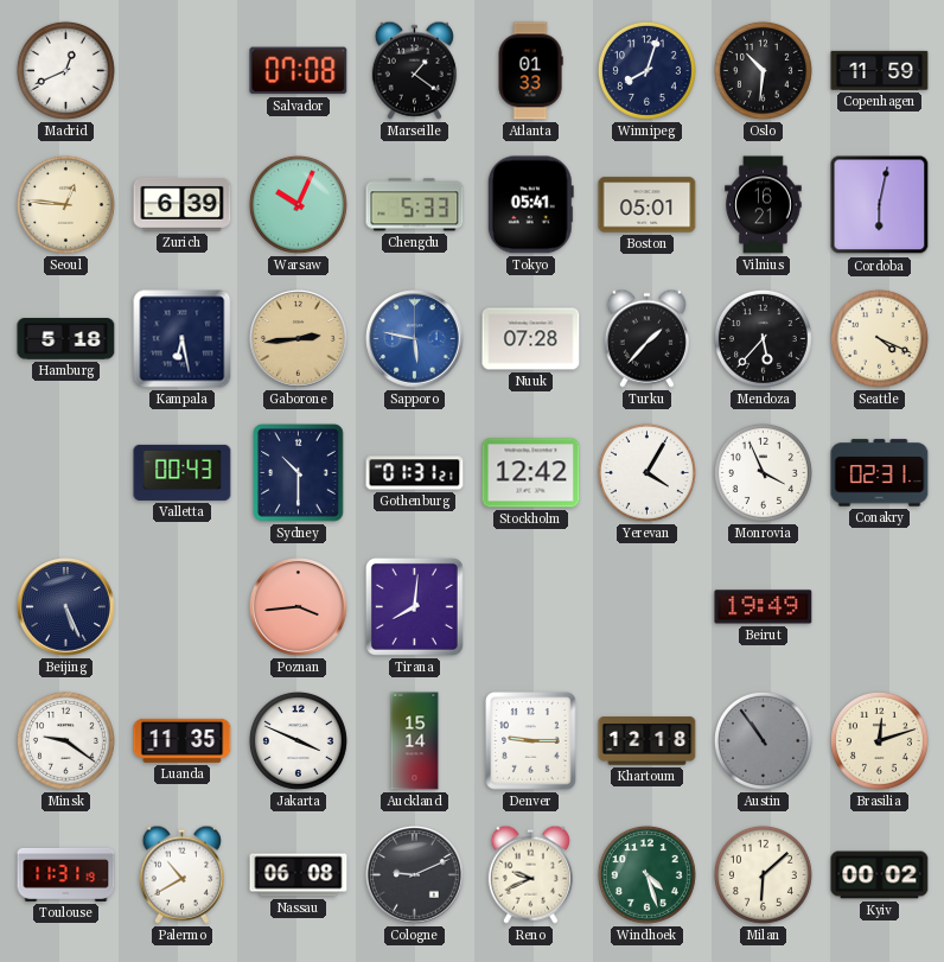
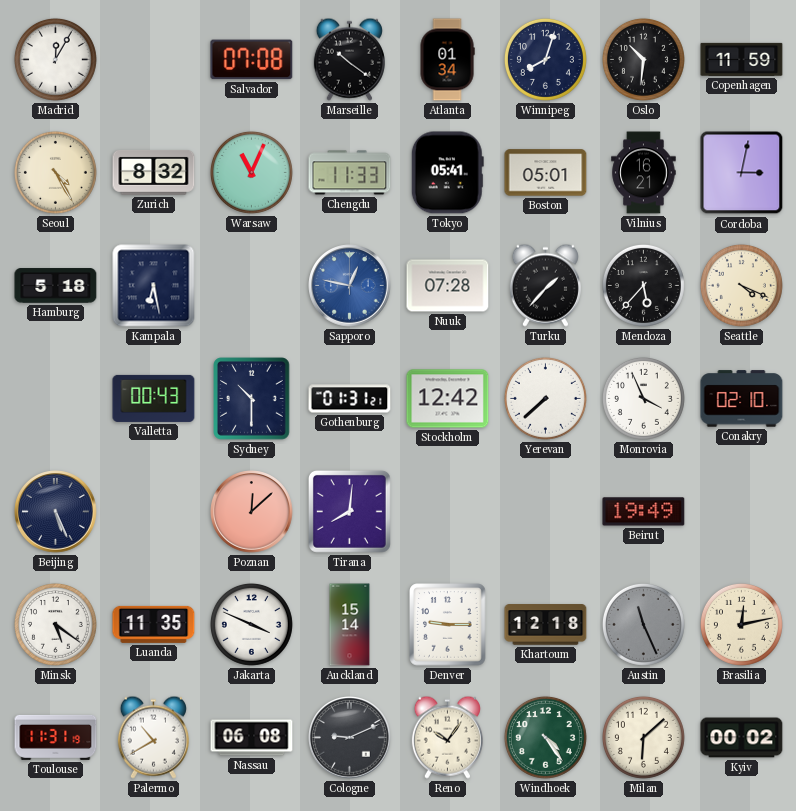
Madrid: 12:41 -> 12:05
Marseille: 1:21 -> 10:21
Atlanta: 01:33 -> 01:34
Seoul: 12:46 -> 4:25
Zurich: 6:39 -> 8:32
Warsaw: 10:04 -> 11:04
Chengdu: 5:33 -> 11:33
Cordoba: 6:02 -> 3:02
Gaborone: 2:44 -> none
Sapporo: 5:47 -> 12:47
Yerevan: 4:05 -> 7:38
Conakry: 02:31 -> 02:10
Poznan: 3:44 -> 12:08
Minsk: 9:21 -> 5:21
Austin: 10:54 -> 11:26
Brasilia: 12:12 -> 12:13
Reno: 9:41 -> 10:06
Windhoek: 4:27 -> 4:24
